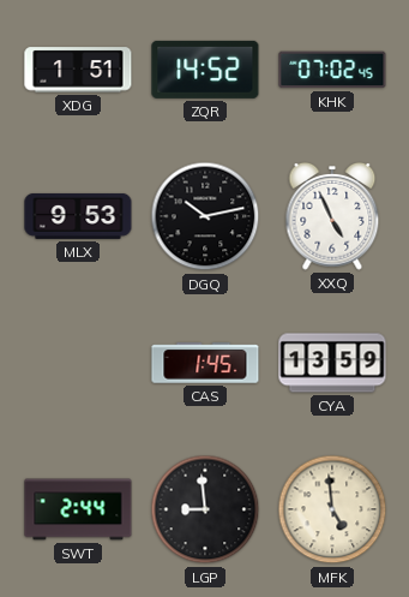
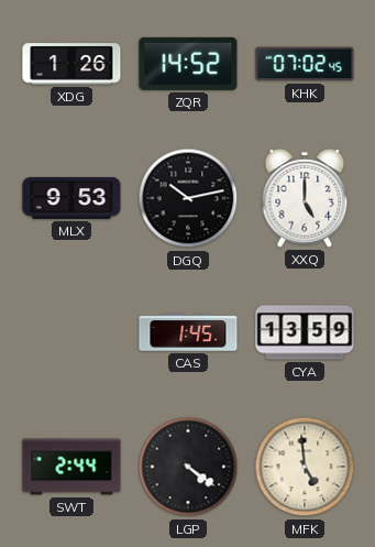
XDG: 1:51 -> 1:26
XXQ: 4:56 -> 5:00
LGP: 8:59 -> 4:21
